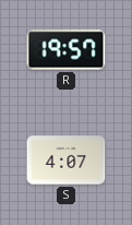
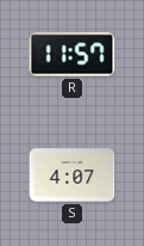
R: 19:57 -> 11:57
